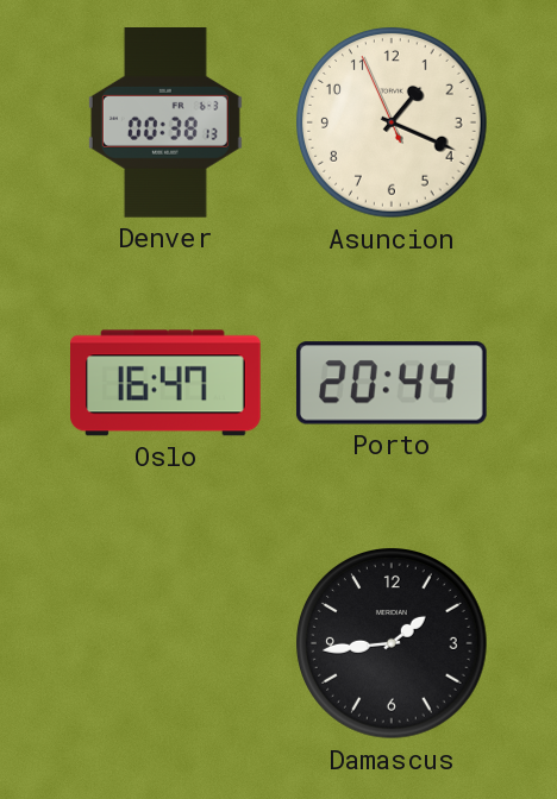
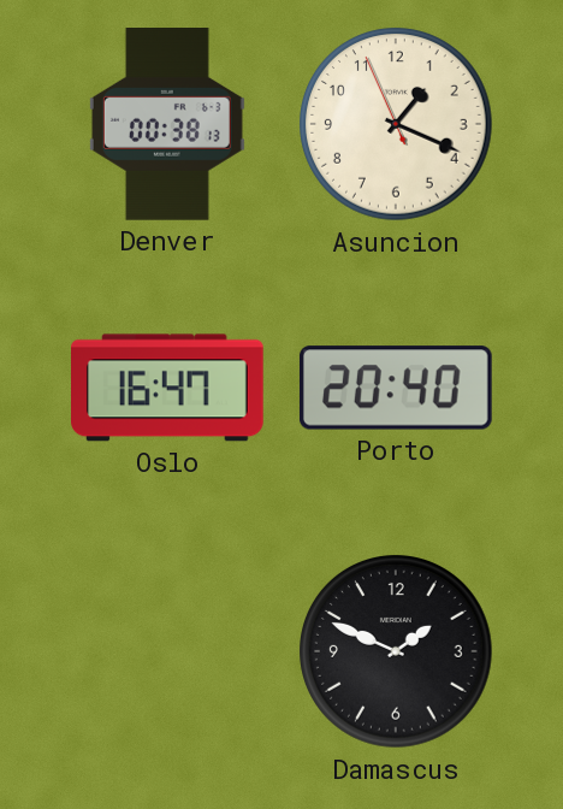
Porto: 20:44 -> 20:40
Damascus: 1:44 -> 1:49
